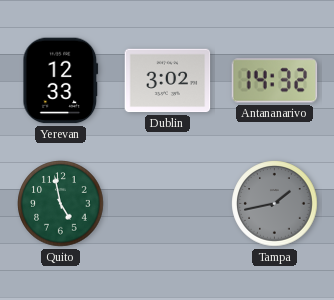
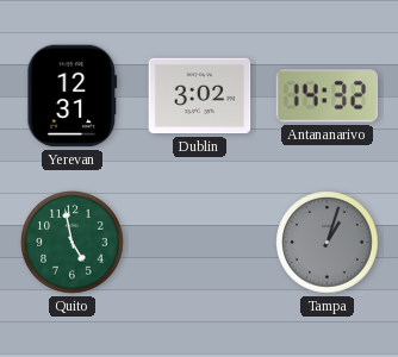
Yerevan: 12:33 -> 12:31
Tampa: 1:43 -> 1:03
